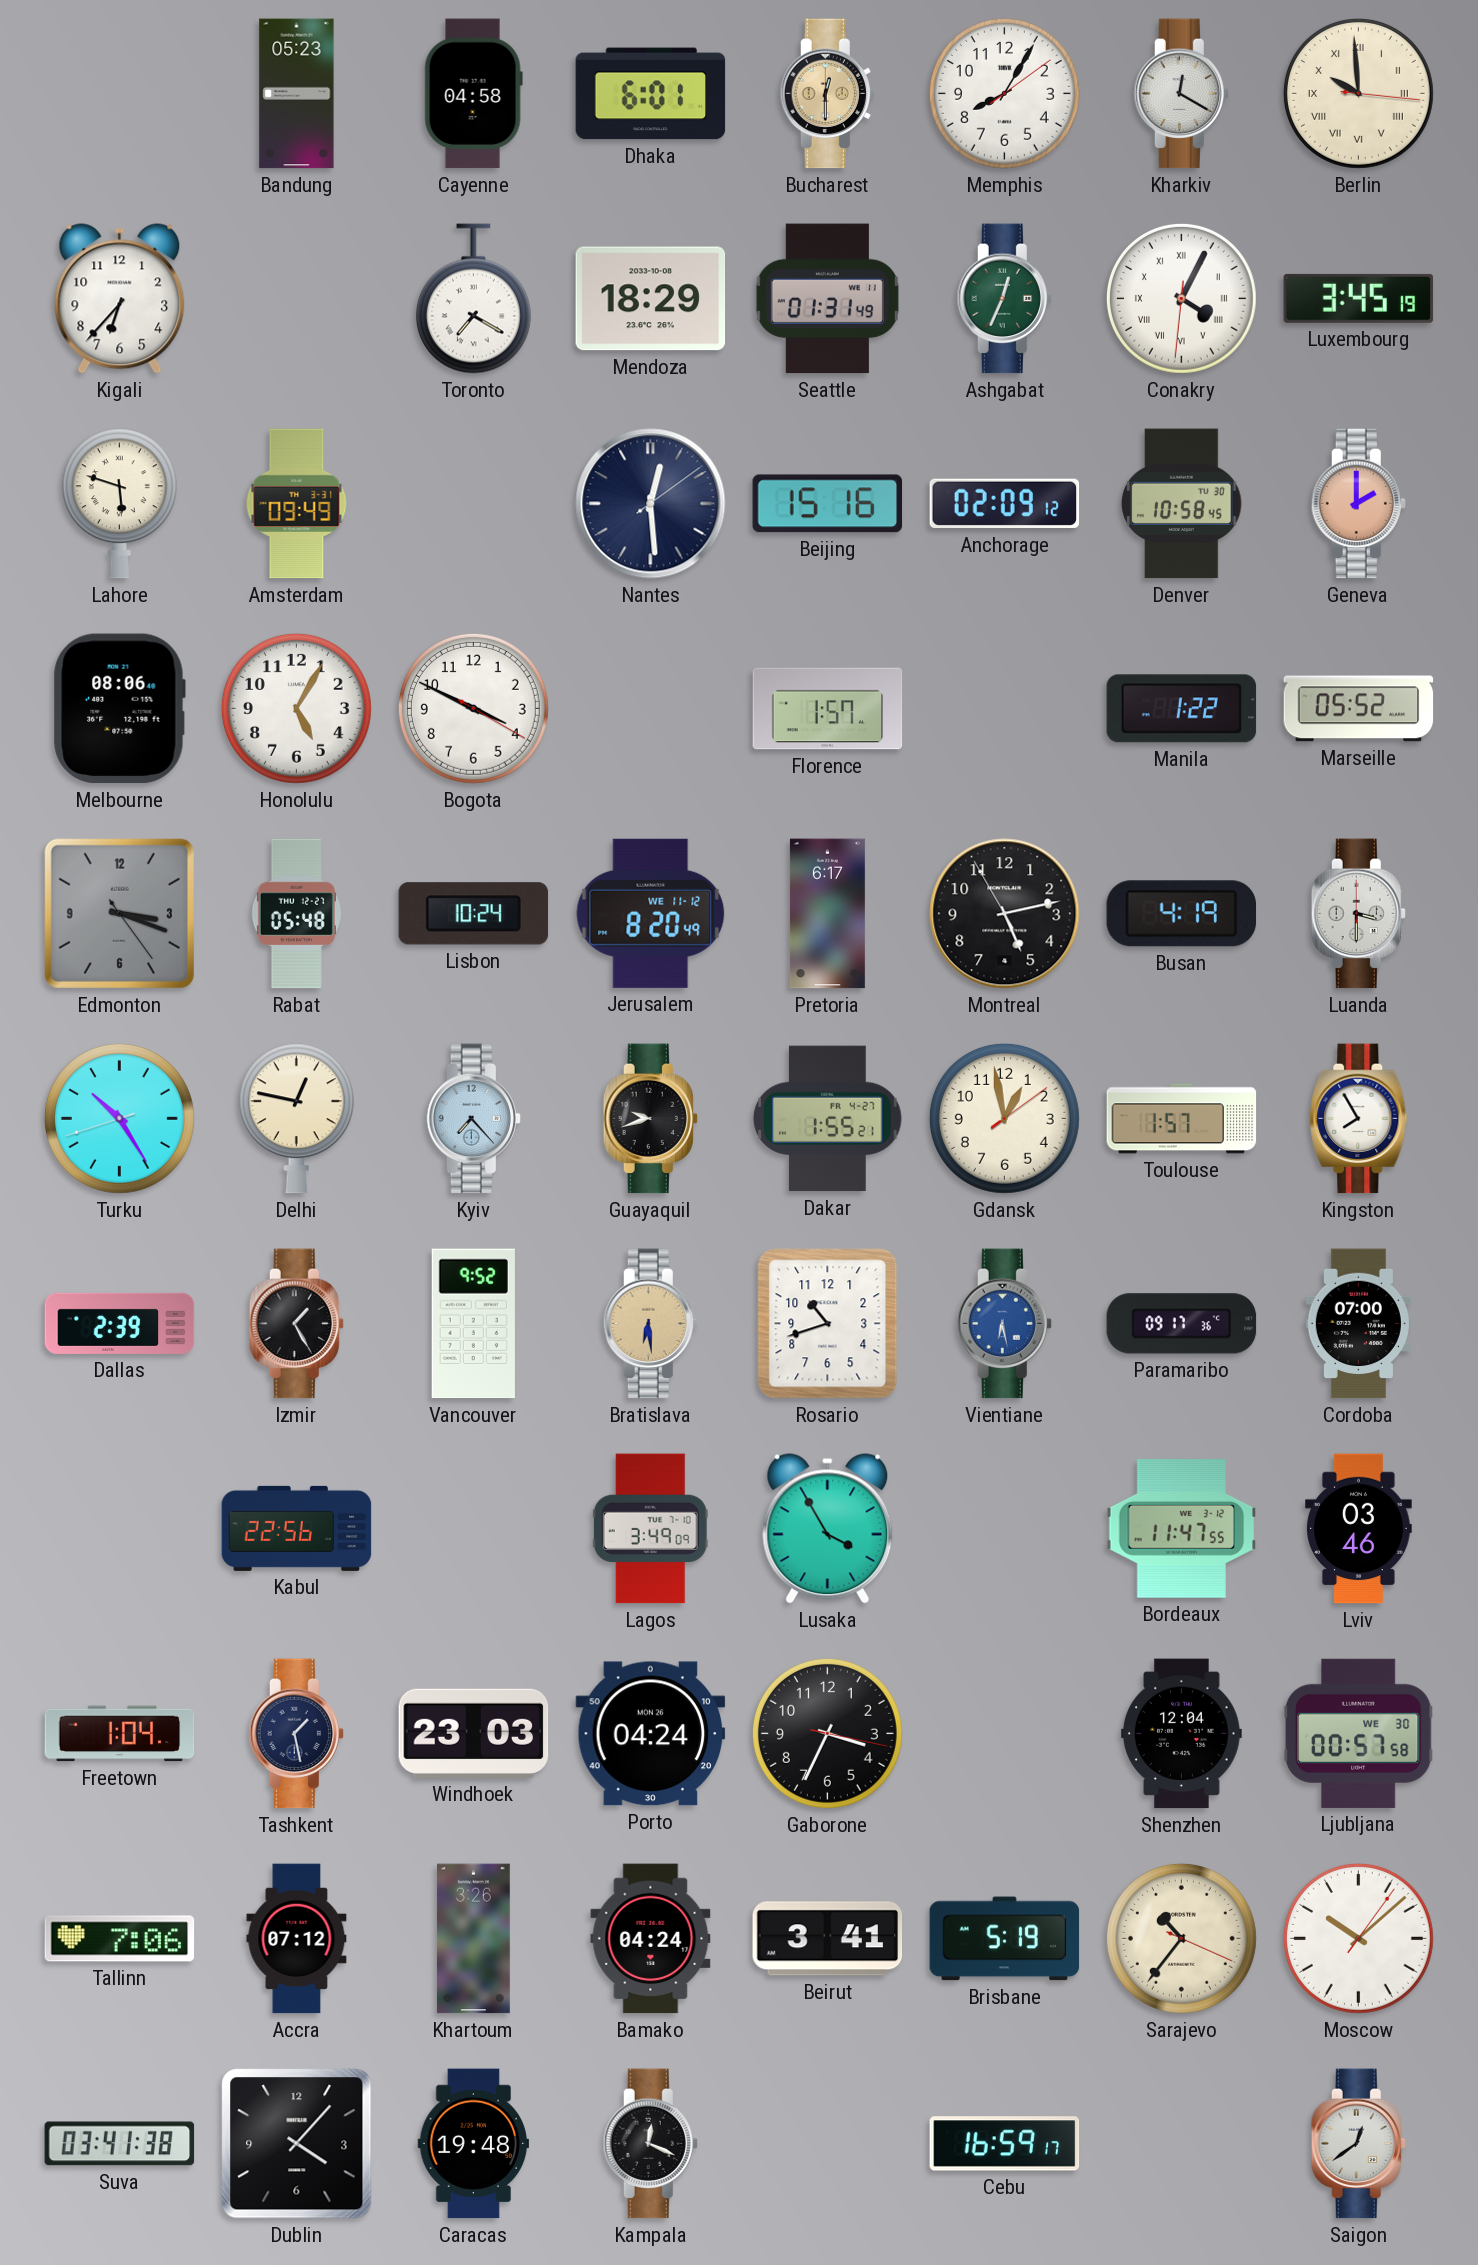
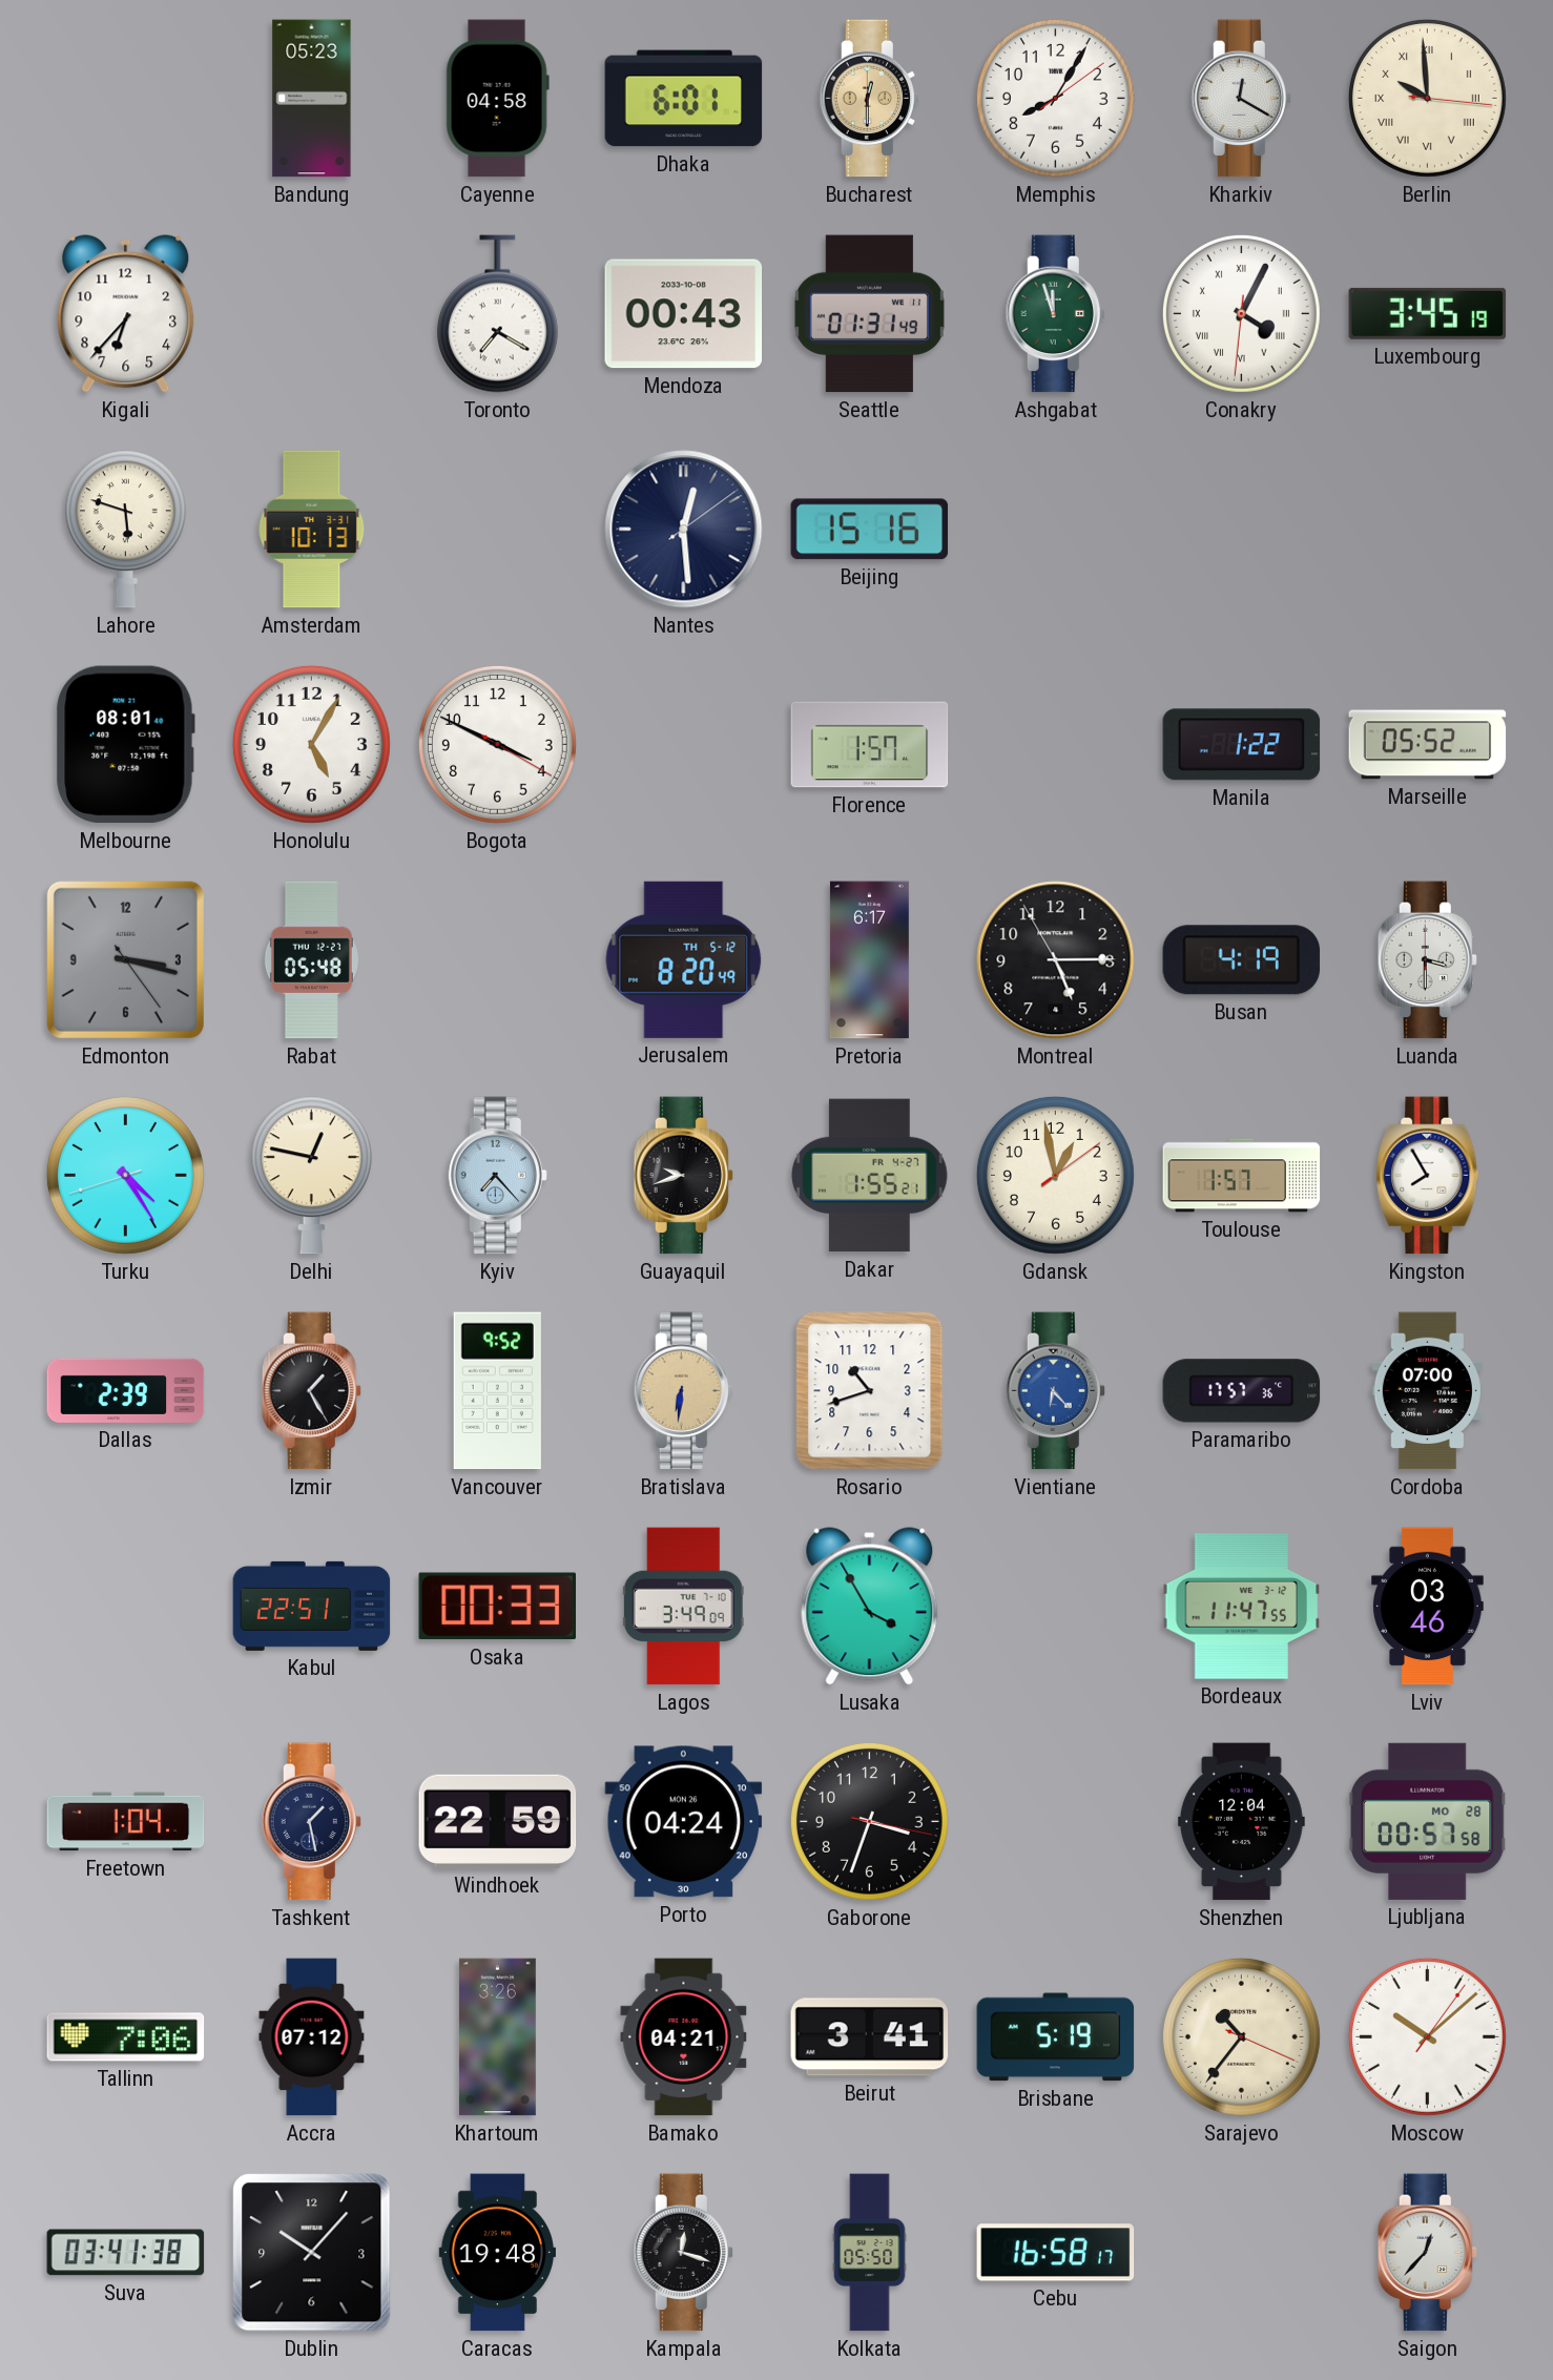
Mendoza: 18:29 -> 00:43
Ashgabat: 12:34 -> 11:57
Amsterdam: 09:49 -> 10:13
Anchorage: 02:09 -> none
Denver: 10:58 -> none
Geneva: 2:00 -> none
Melbourne: 08:06 -> 08:01
Edmonton: 3:18 -> 3:17
Lisbon: 10:24 -> none
Jerusalem date: WE 11-12 -> TH 5-12
Montreal: 5:12 -> 5:14
Turku: 10:24 -> 4:24
Bratislava: 6:29 -> 6:31
Vientiane: 6:28 -> 6:23
Paramaribo: 09:17 -> 17:57
Kabul: 22:56 -> 22:51
Osaka: none -> 00:33
Windhoek: 23:03 -> 22:59
Gaborone: 3:34 -> 3:33
Ljubljana date: WE 30 -> MO 28
Bamako: 04:24 -> 04:21
Dublin: 4:07 -> 10:07
Kampala: 12:19 -> 12:18
Kolkata: none -> 05:50
Cebu: 16:59 -> 16:58
Saigon: 12:39 -> 12:37
